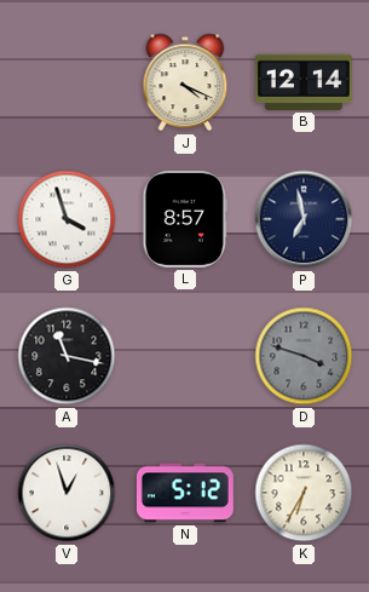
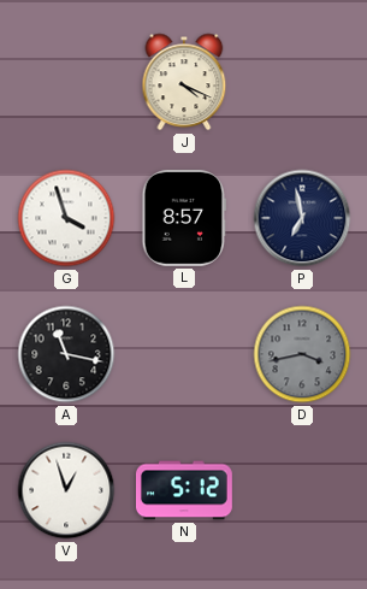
B: 12:14 -> none
D: 3:48 -> 3:43
K: 6:35 -> none
